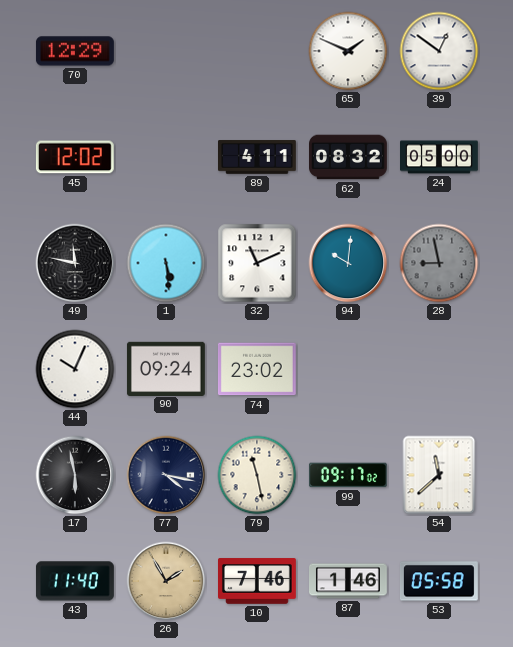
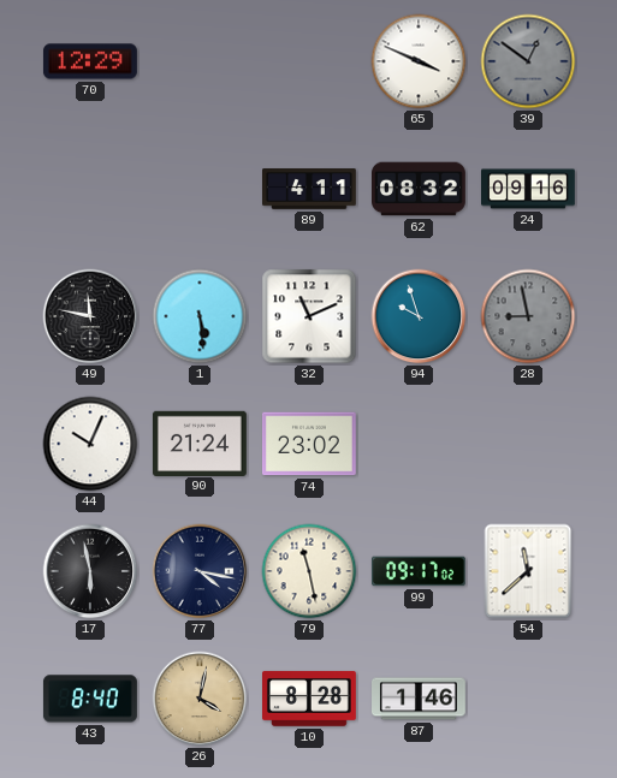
65: 1:49 -> 3:49
39 dial: white -> grey
45: 12:02 -> none
24: 05:00 -> 09:16
94: 10:01 -> 9:57
90: 09:24 -> 21:24
43: 11:40 -> 8:40
26: 1:55 -> 4:02
10: 7:46 -> 8:28
53: 05:58 -> none
